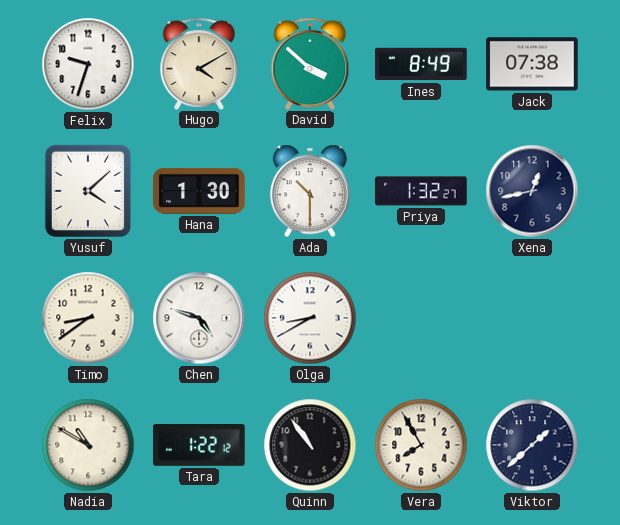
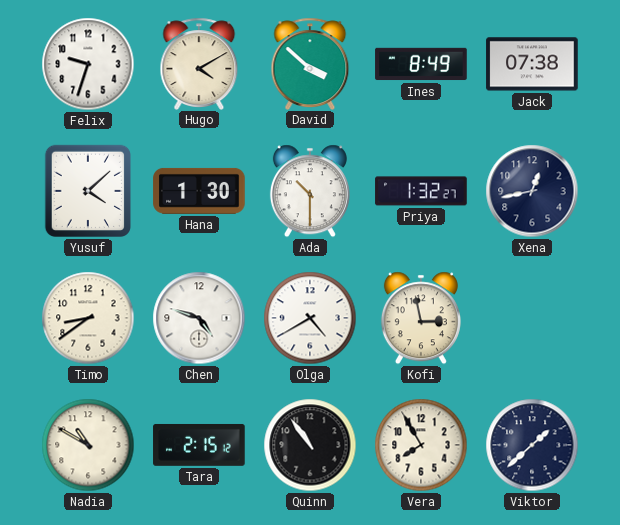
Olga: 8:40 -> 4:40
Kofi: none -> 2:58
Tara: 1:22 -> 2:15
